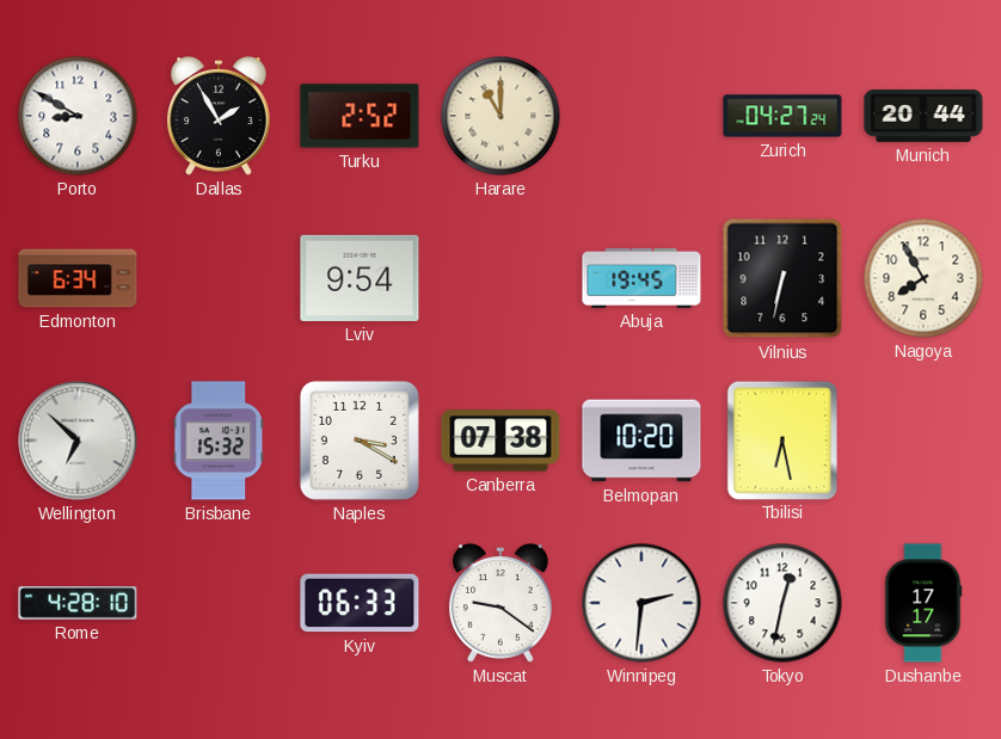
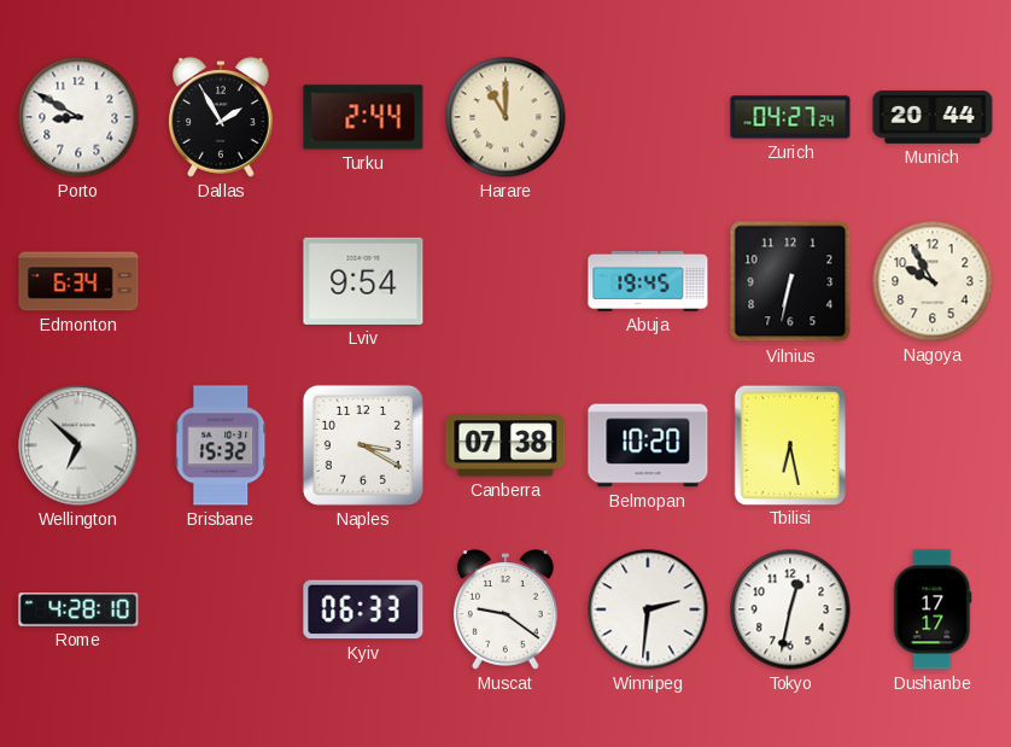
Turku: 2:52 -> 2:44
Nagoya: 7:55 -> 9:55
